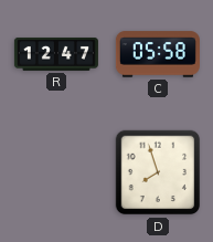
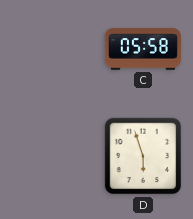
R: 12:47 -> none
D: 7:57 -> 5:57
